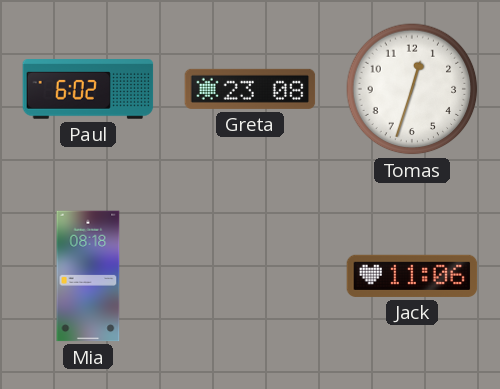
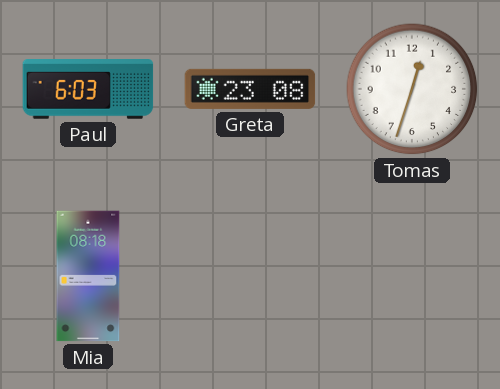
Paul: 6:02 -> 6:03
Jack: 11:06 -> none
